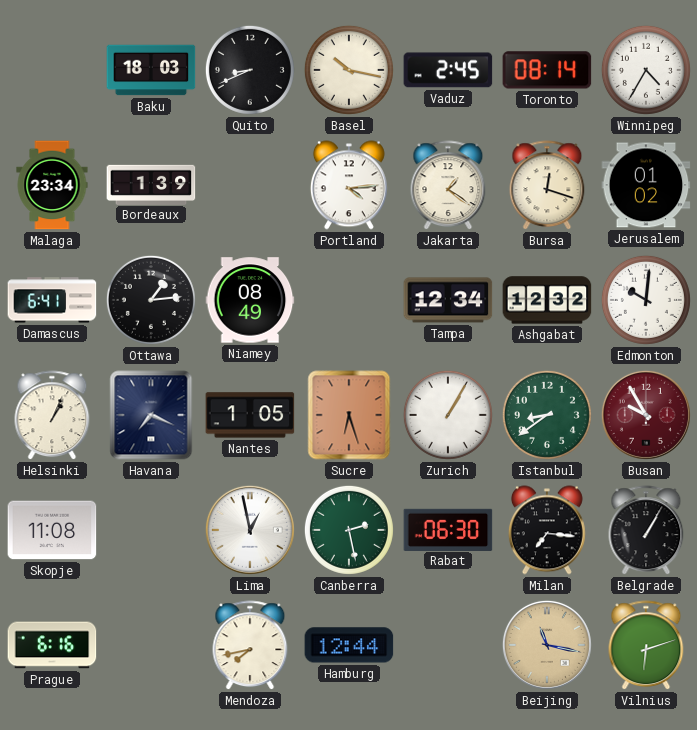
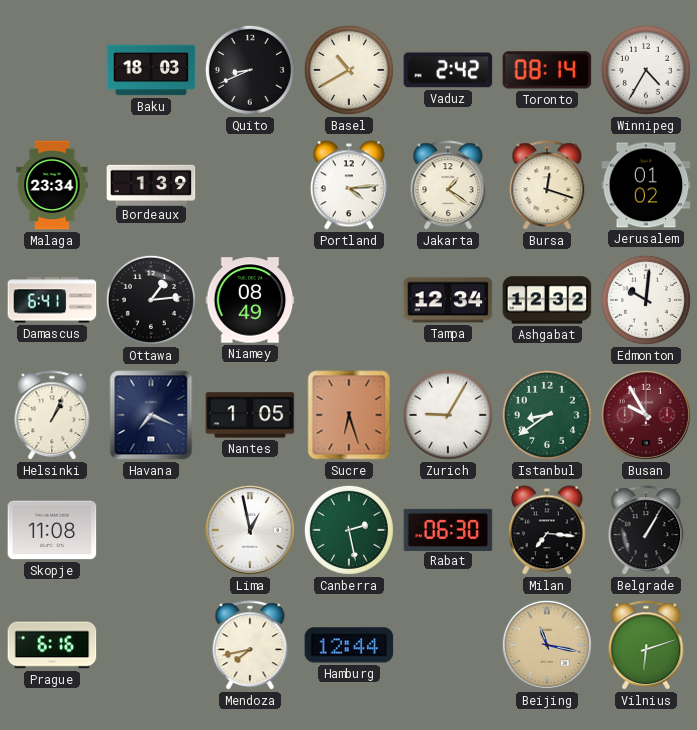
Basel: 10:17 -> 10:40
Vaduz: 2:45 -> 2:42
Zurich: 1:05 -> 9:05
